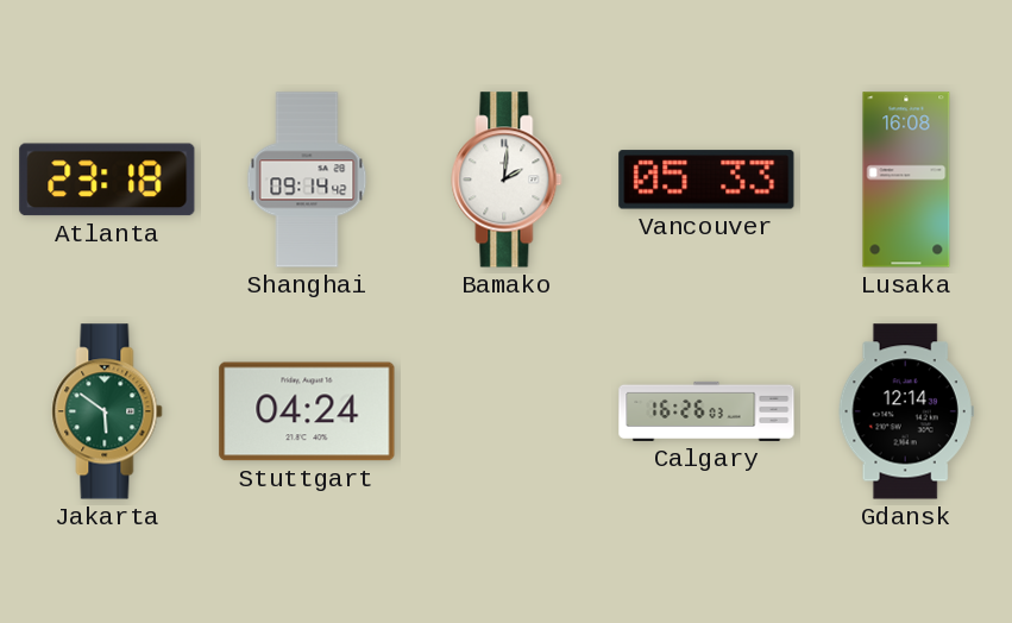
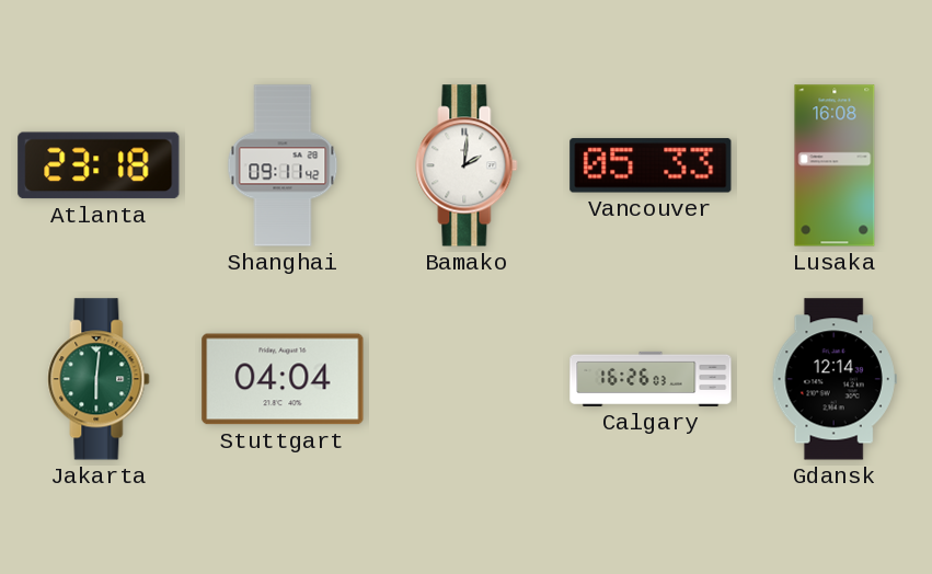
Shanghai: 09:14 -> 09:11
Jakarta: 5:51 -> 6:01
Stuttgart: 04:24 -> 04:04
